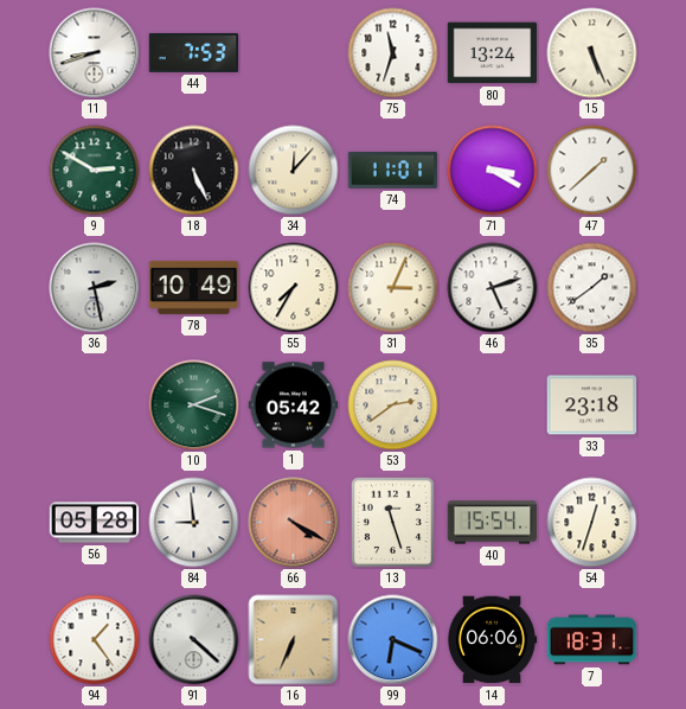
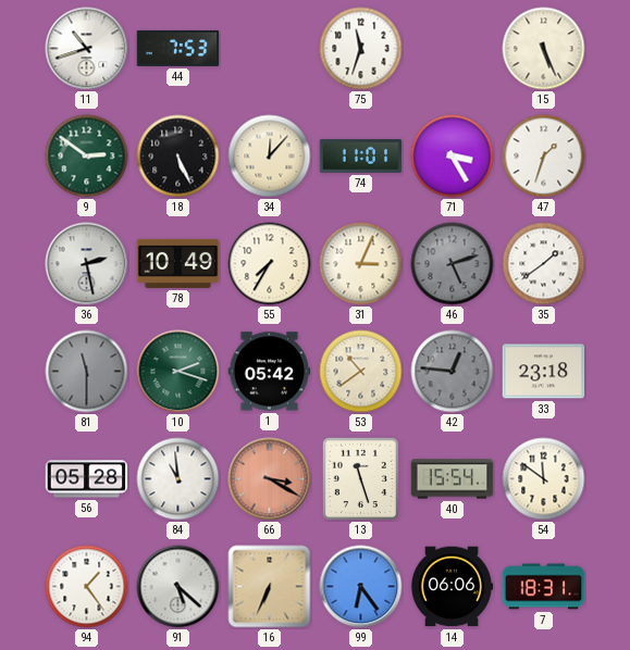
11: 8:42 -> 10:42
80: 13:24 -> none
9: 2:50 -> 2:51
71: 3:20 -> 3:25
47: 1:38 -> 1:33
46 dial: white -> grey
81: none -> 11:30
53: 2:39 -> 10:39
42: none -> 12:46
84: 8:59 -> 10:59
66: 4:20 -> 3:20
54: 12:33 -> 11:51
91: 4:22 -> 5:22
99: 6:19 -> 6:24
